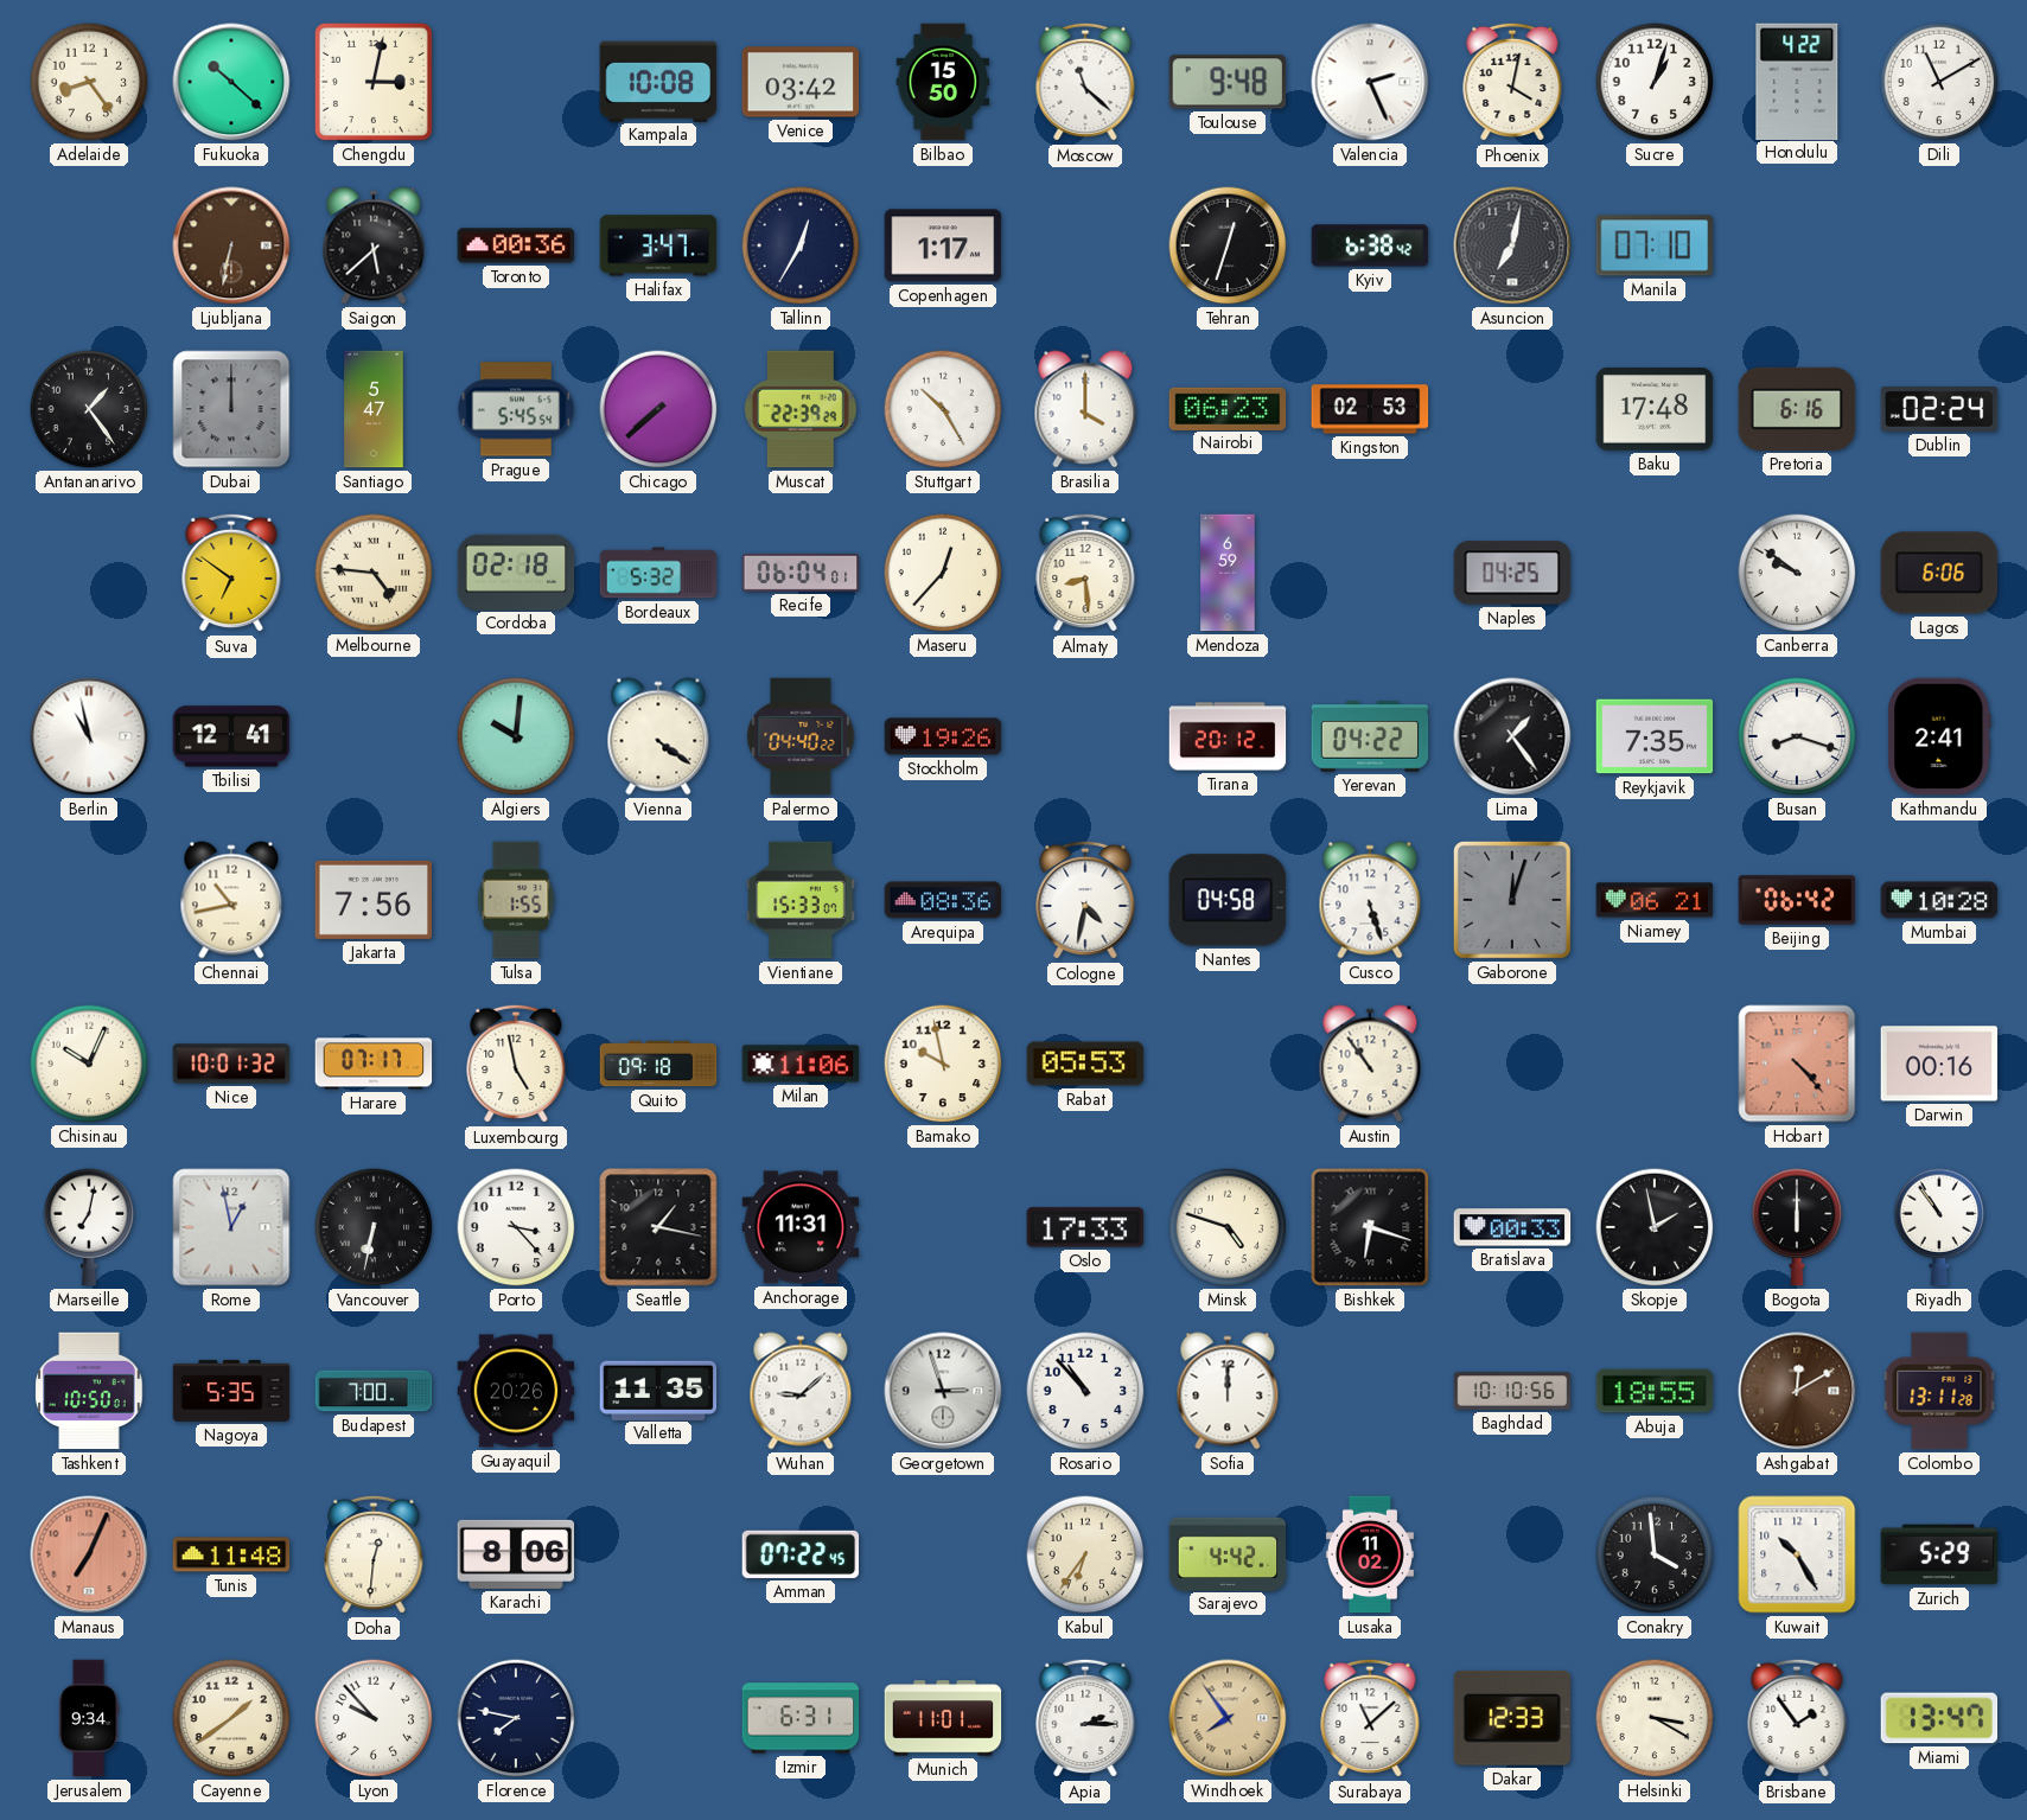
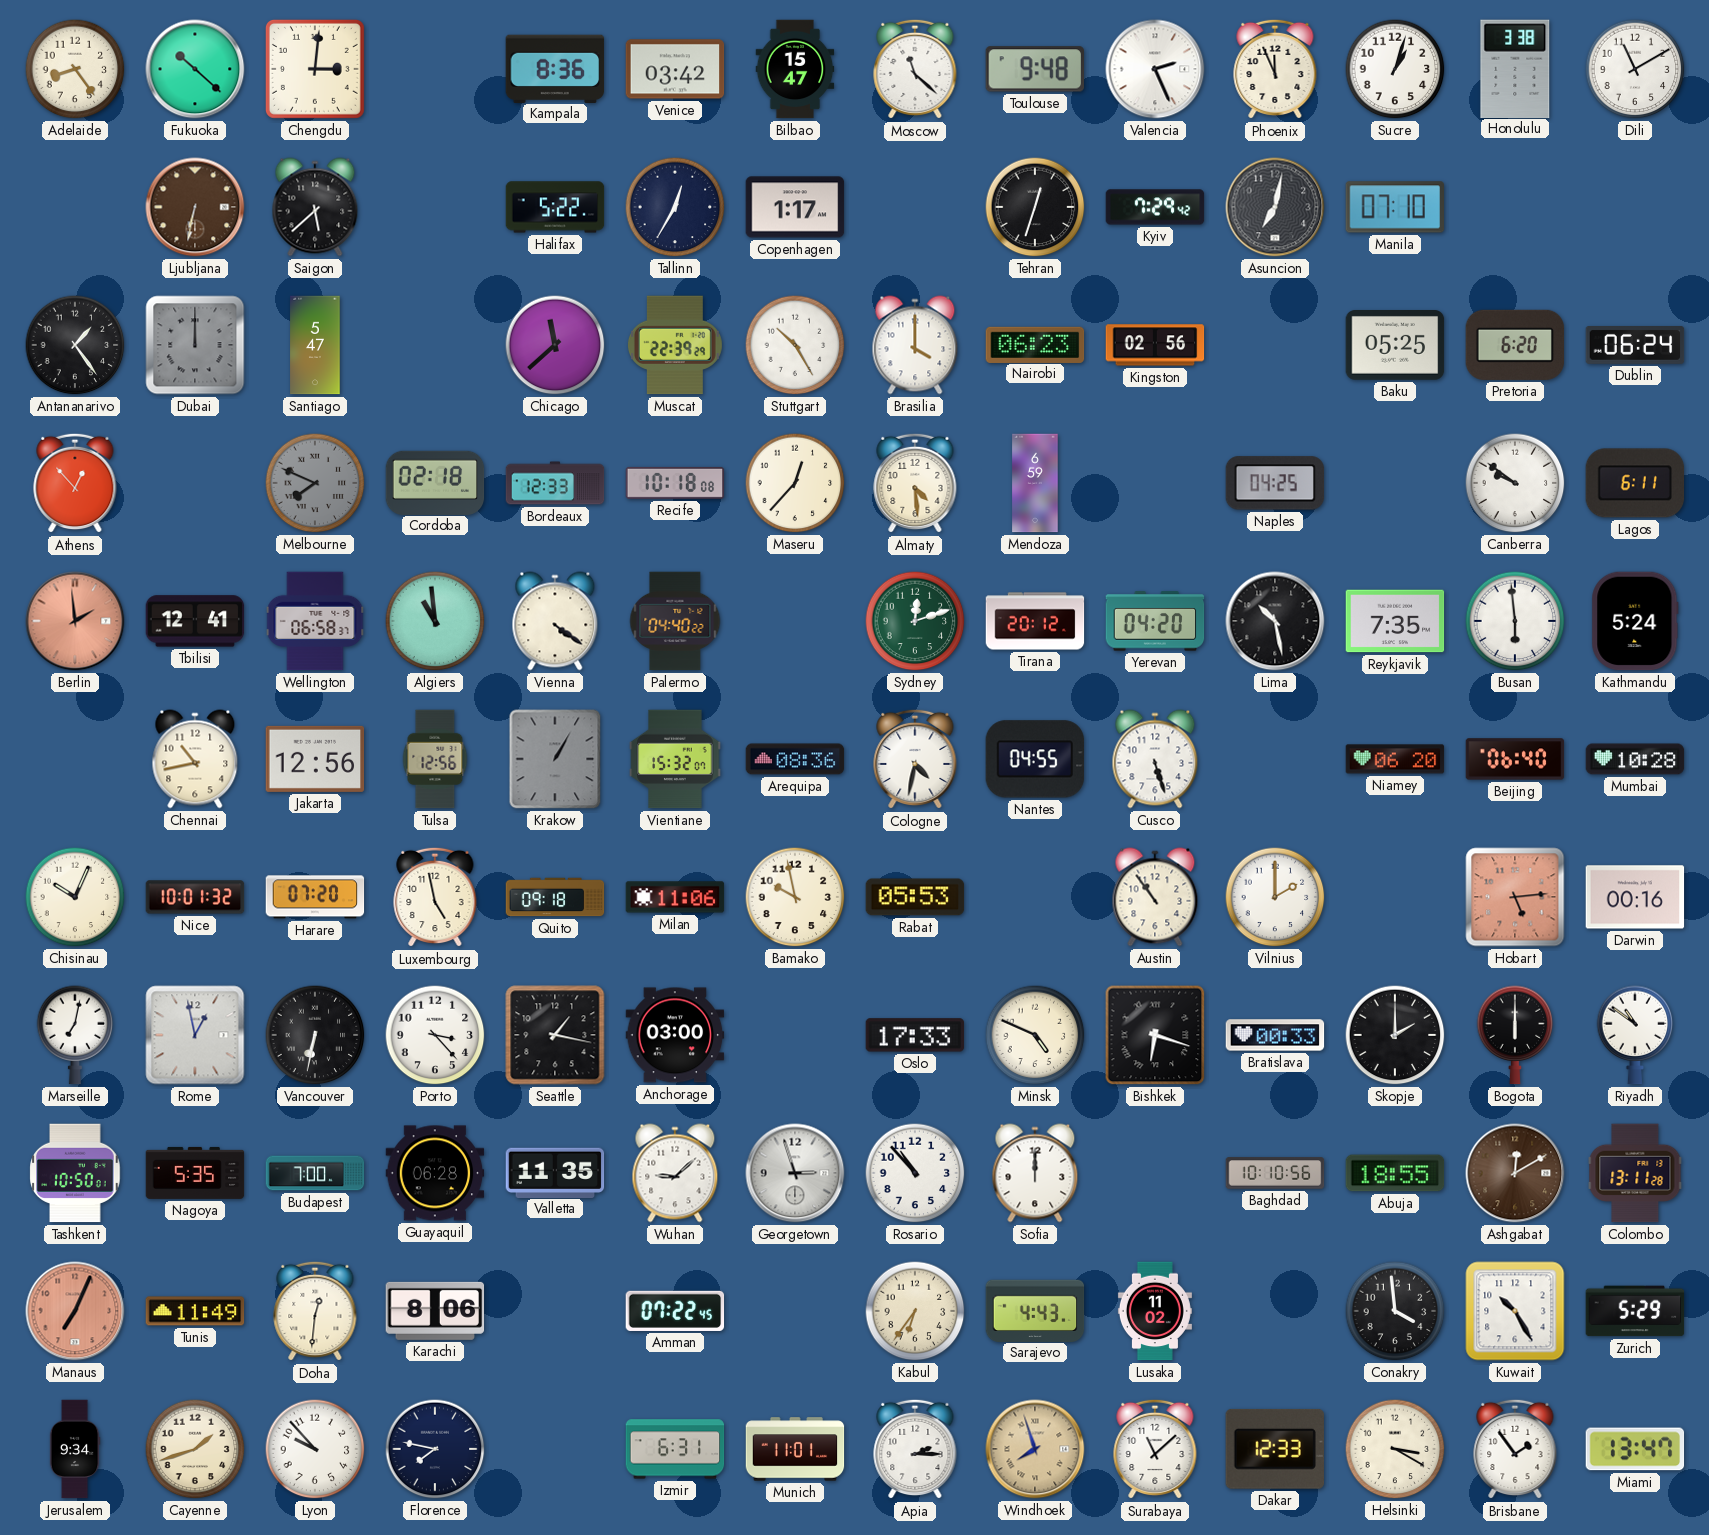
Chengdu: 3:02 -> 3:01
Kampala: 10:08 -> 8:36
Bilbao: 15:50 -> 15:47
Phoenix: 4:02 -> 11:56
Honolulu: 4:22 -> 3:38
Toronto: 00:36 -> none
Halifax: 3:47 -> 5:22
Kyiv: 6:38 -> 7:29
Prague: 5:45 -> none
Chicago: 7:38 -> 11:38
Kingston: 02:53 -> 02:56
Baku: 17:48 -> 05:25
Pretoria: 6:16 -> 6:20
Dublin: 02:24 -> 06:24
Athens: none -> 12:53
Suva: 6:51 -> none
Melbourne: 4:46 -> 7:49
Melbourne dial: cream -> grey
Bordeaux: 5:32 -> 12:33
Recife: 06:04 -> 10:18
Almaty: 8:29 -> 4:29
Lagos: 6:06 -> 6:11
Berlin: 10:58 -> 1:59
Berlin dial: white -> salmon
Wellington: none -> 06:58
Algiers: 10:01 -> 10:59
Stockholm: 19:26 -> none
Sydney: none -> 12:12
Yerevan: 04:22 -> 04:20
Lima: 1:24 -> 10:28
Busan: 8:18 -> 5:59
Kathmandu: 2:41 -> 5:24
Jakarta: 7:56 -> 12:56
Tulsa: 1:55 -> 12:56
Krakow: none -> 1:05
Vientiane: 15:33 -> 15:32
Nantes: 04:58 -> 04:55
Gaborone: 12:03 -> none
Niamey: 06:21 -> 06:20
Beijing: 06:42 -> 06:40
Harare: 07:17 -> 07:20
Vilnius: none -> 2:00
Hobart: 4:23 -> 5:14
Anchorage: 11:31 -> 03:00
Minsk: 4:48 -> 4:49
Skopje: 1:58 -> 2:00
Riyadh: 10:54 -> 10:51
Guayaquil: 20:26 -> 06:28
Tunis: 11:48 -> 11:49
Sarajevo: 4:42 -> 4:43
Cayenne: 1:39 -> 1:42
Windhoek: 7:54 -> 7:57
